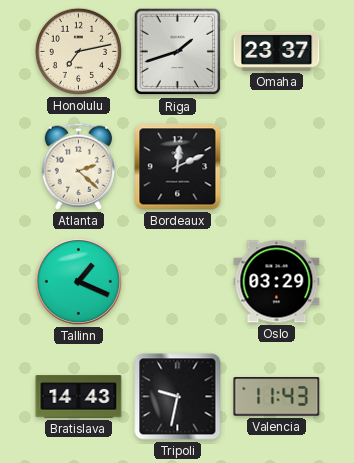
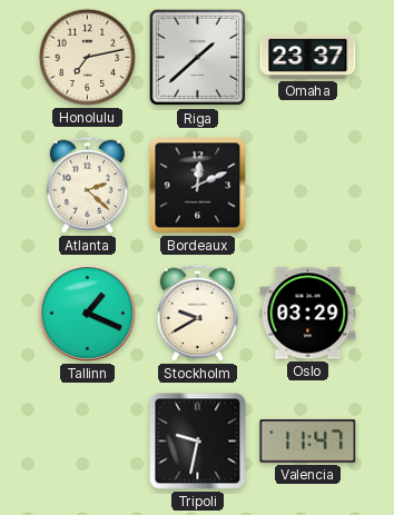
Riga: 1:42 -> 1:38
Stockholm: none -> 9:40
Bratislava: 14:43 -> none
Valencia: 11:43 -> 11:47
